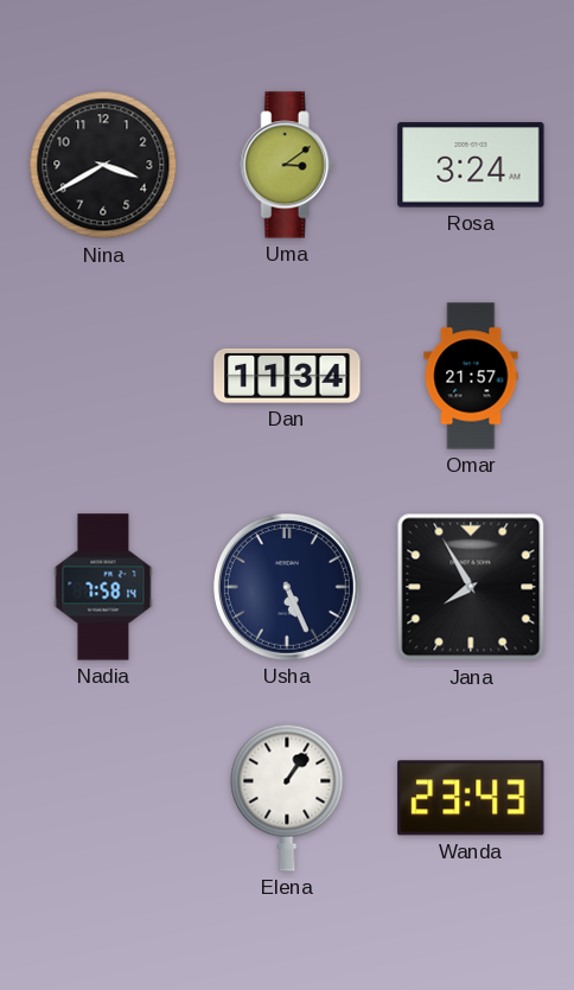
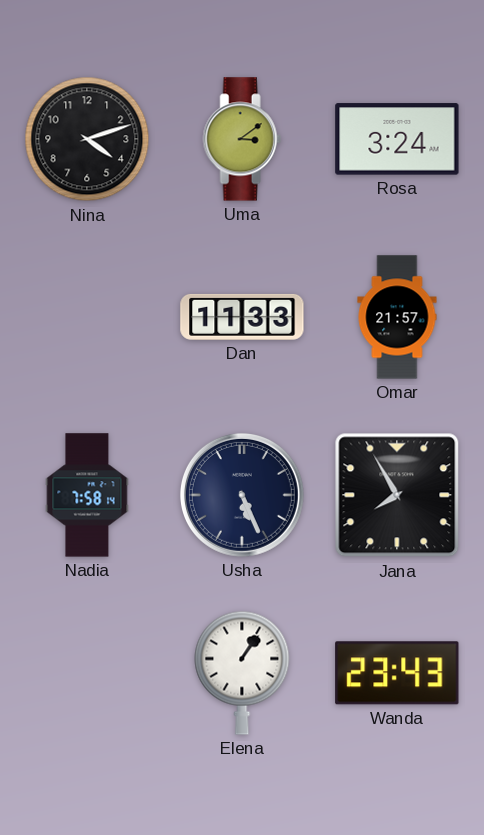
Nina: 3:40 -> 4:12
Dan: 11:34 -> 11:33
